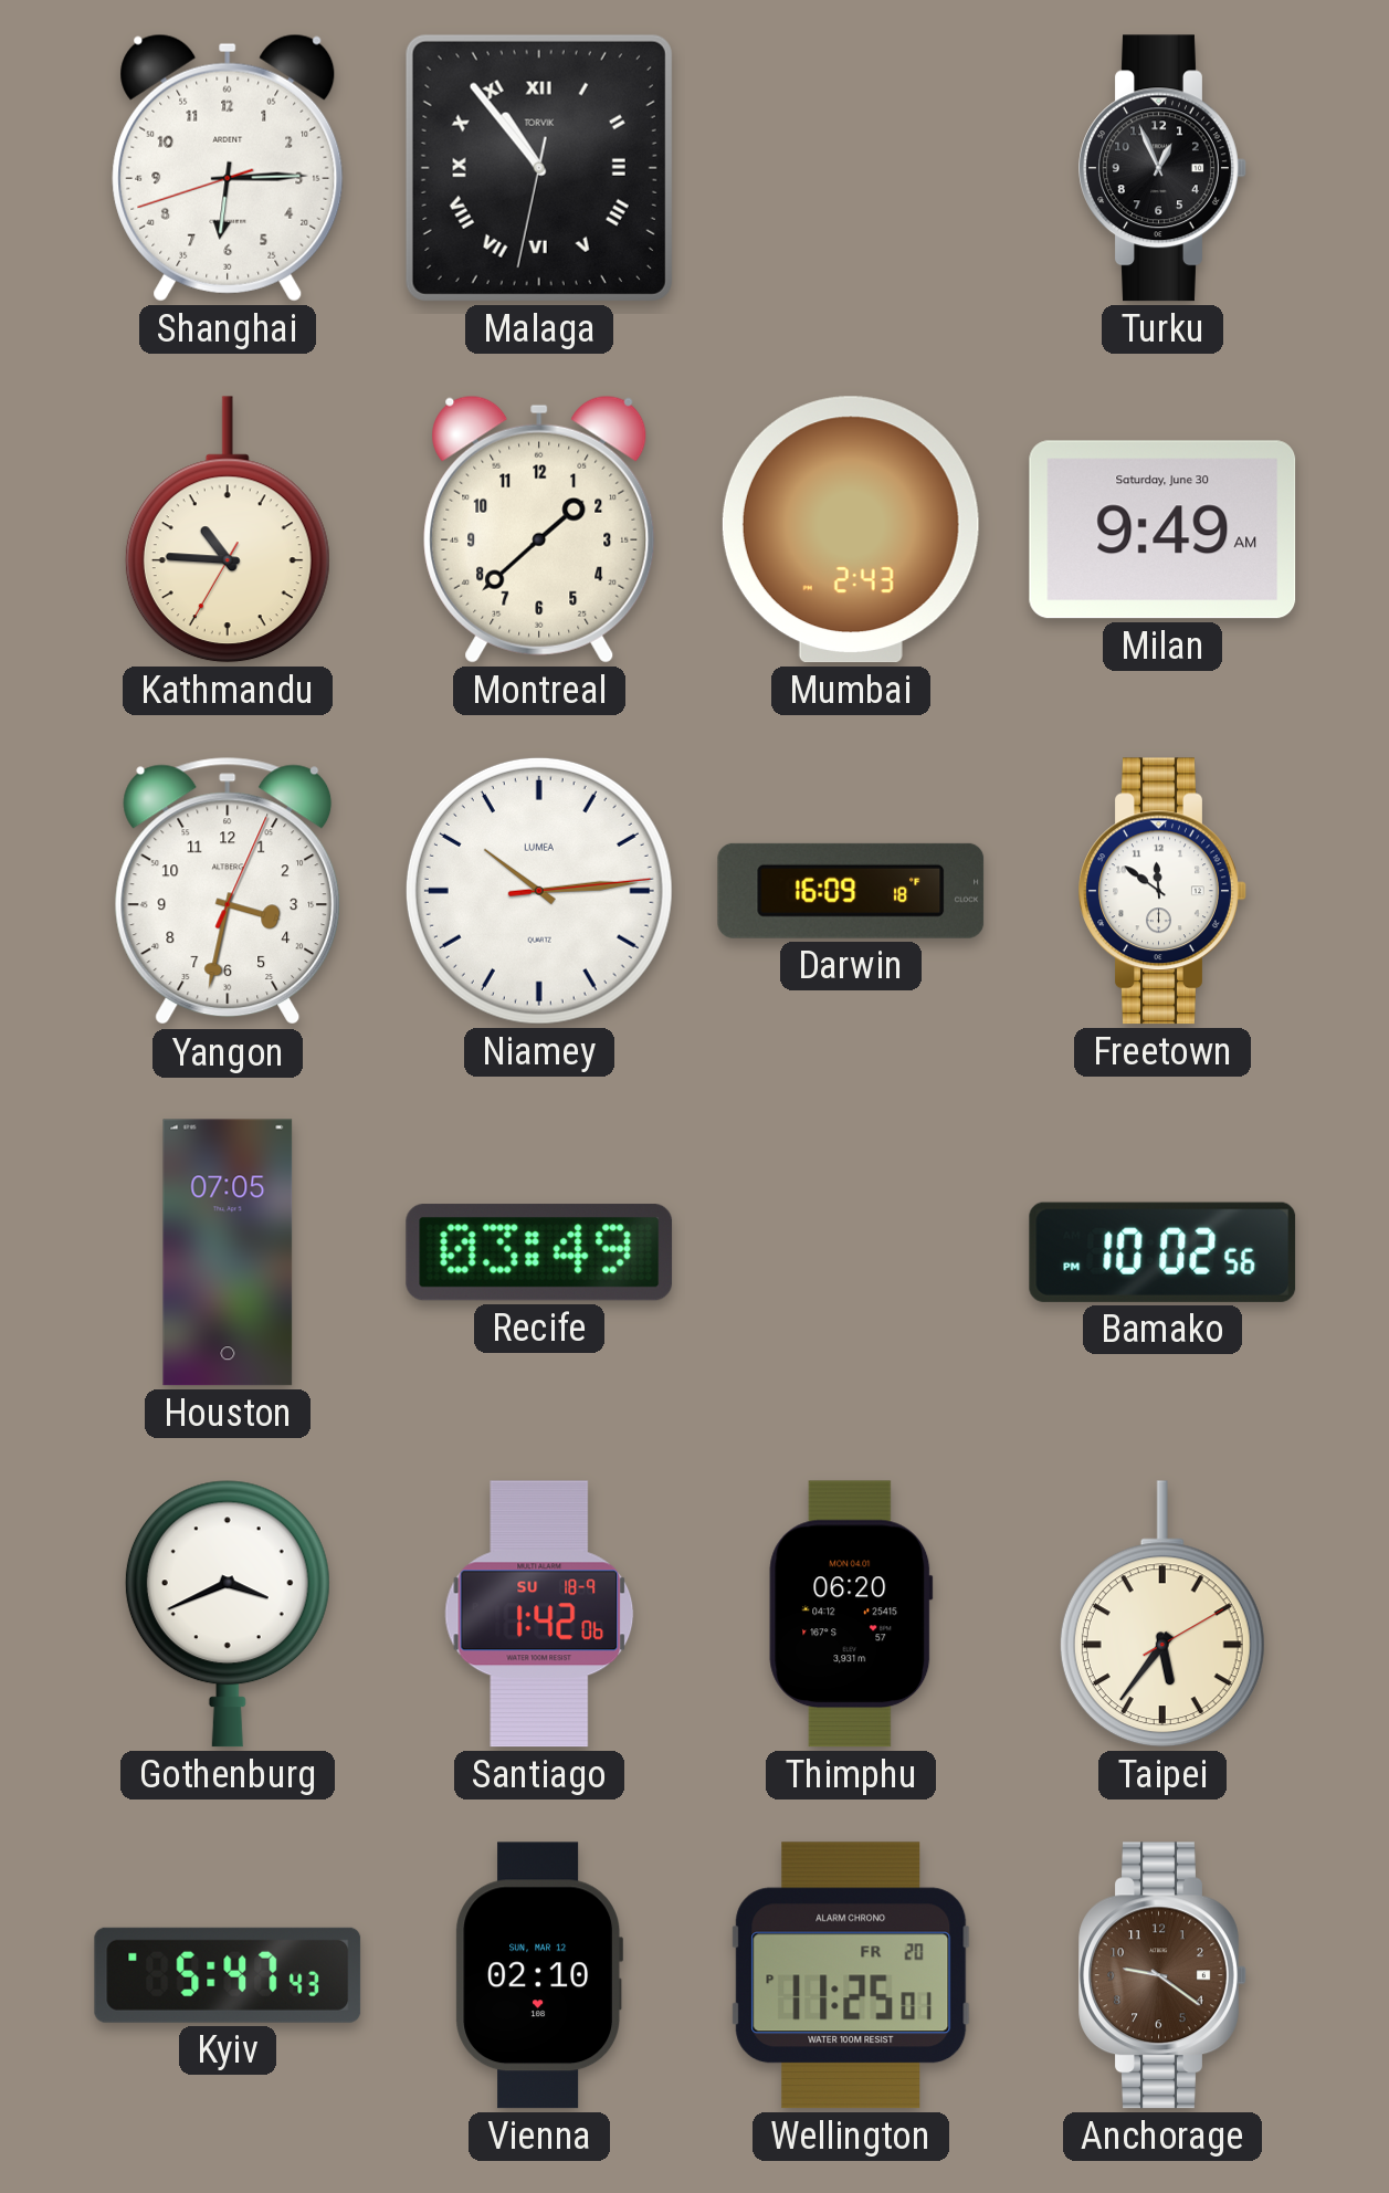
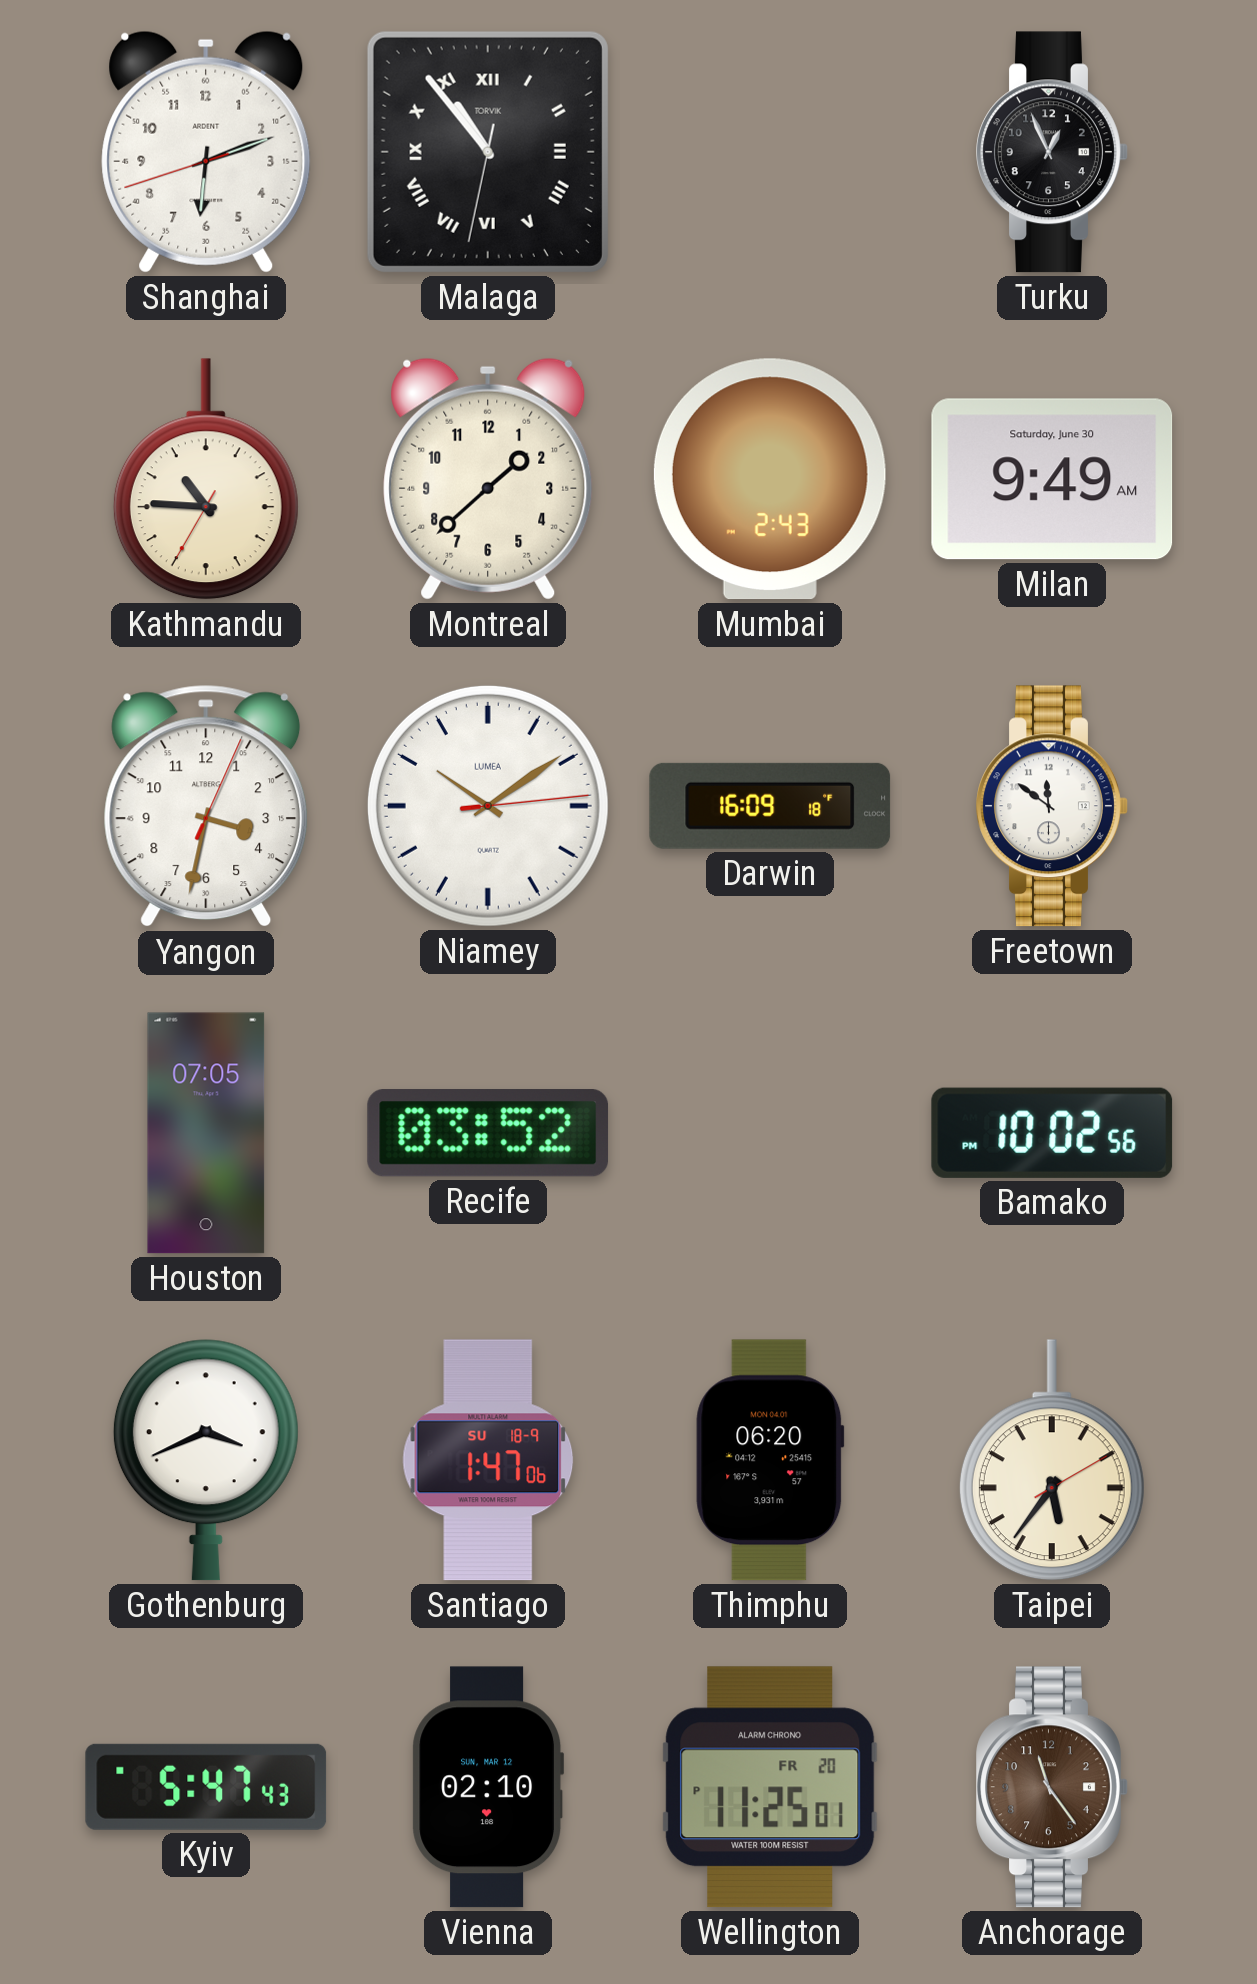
Shanghai: 6:14 -> 6:11
Niamey: 10:14 -> 10:09
Recife: 03:49 -> 03:52
Santiago: 1:42 -> 1:47
Anchorage: 9:21 -> 11:24
